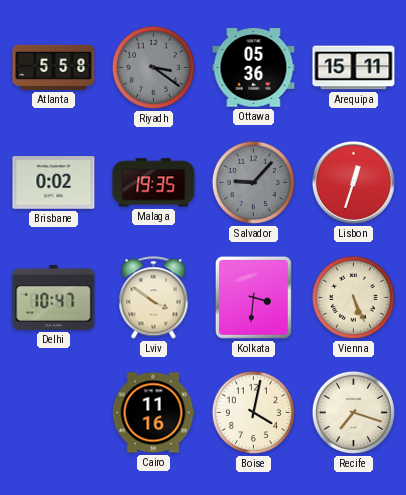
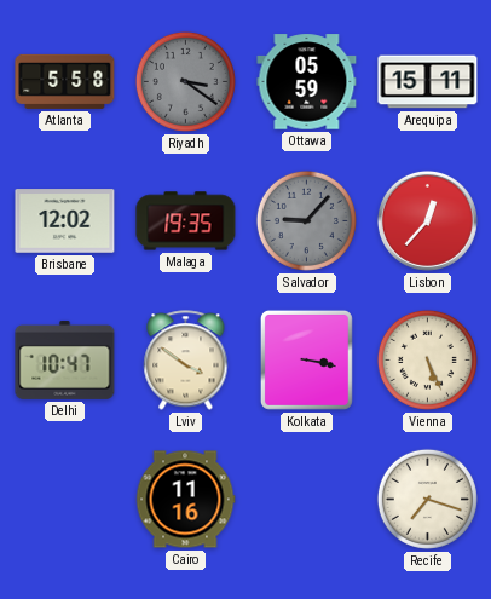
Ottawa: 05:36 -> 05:59
Brisbane: 0:02 -> 12:02
Lisbon: 12:33 -> 12:37
Kolkata: 3:31 -> 3:17
Boise: 4:02 -> none
